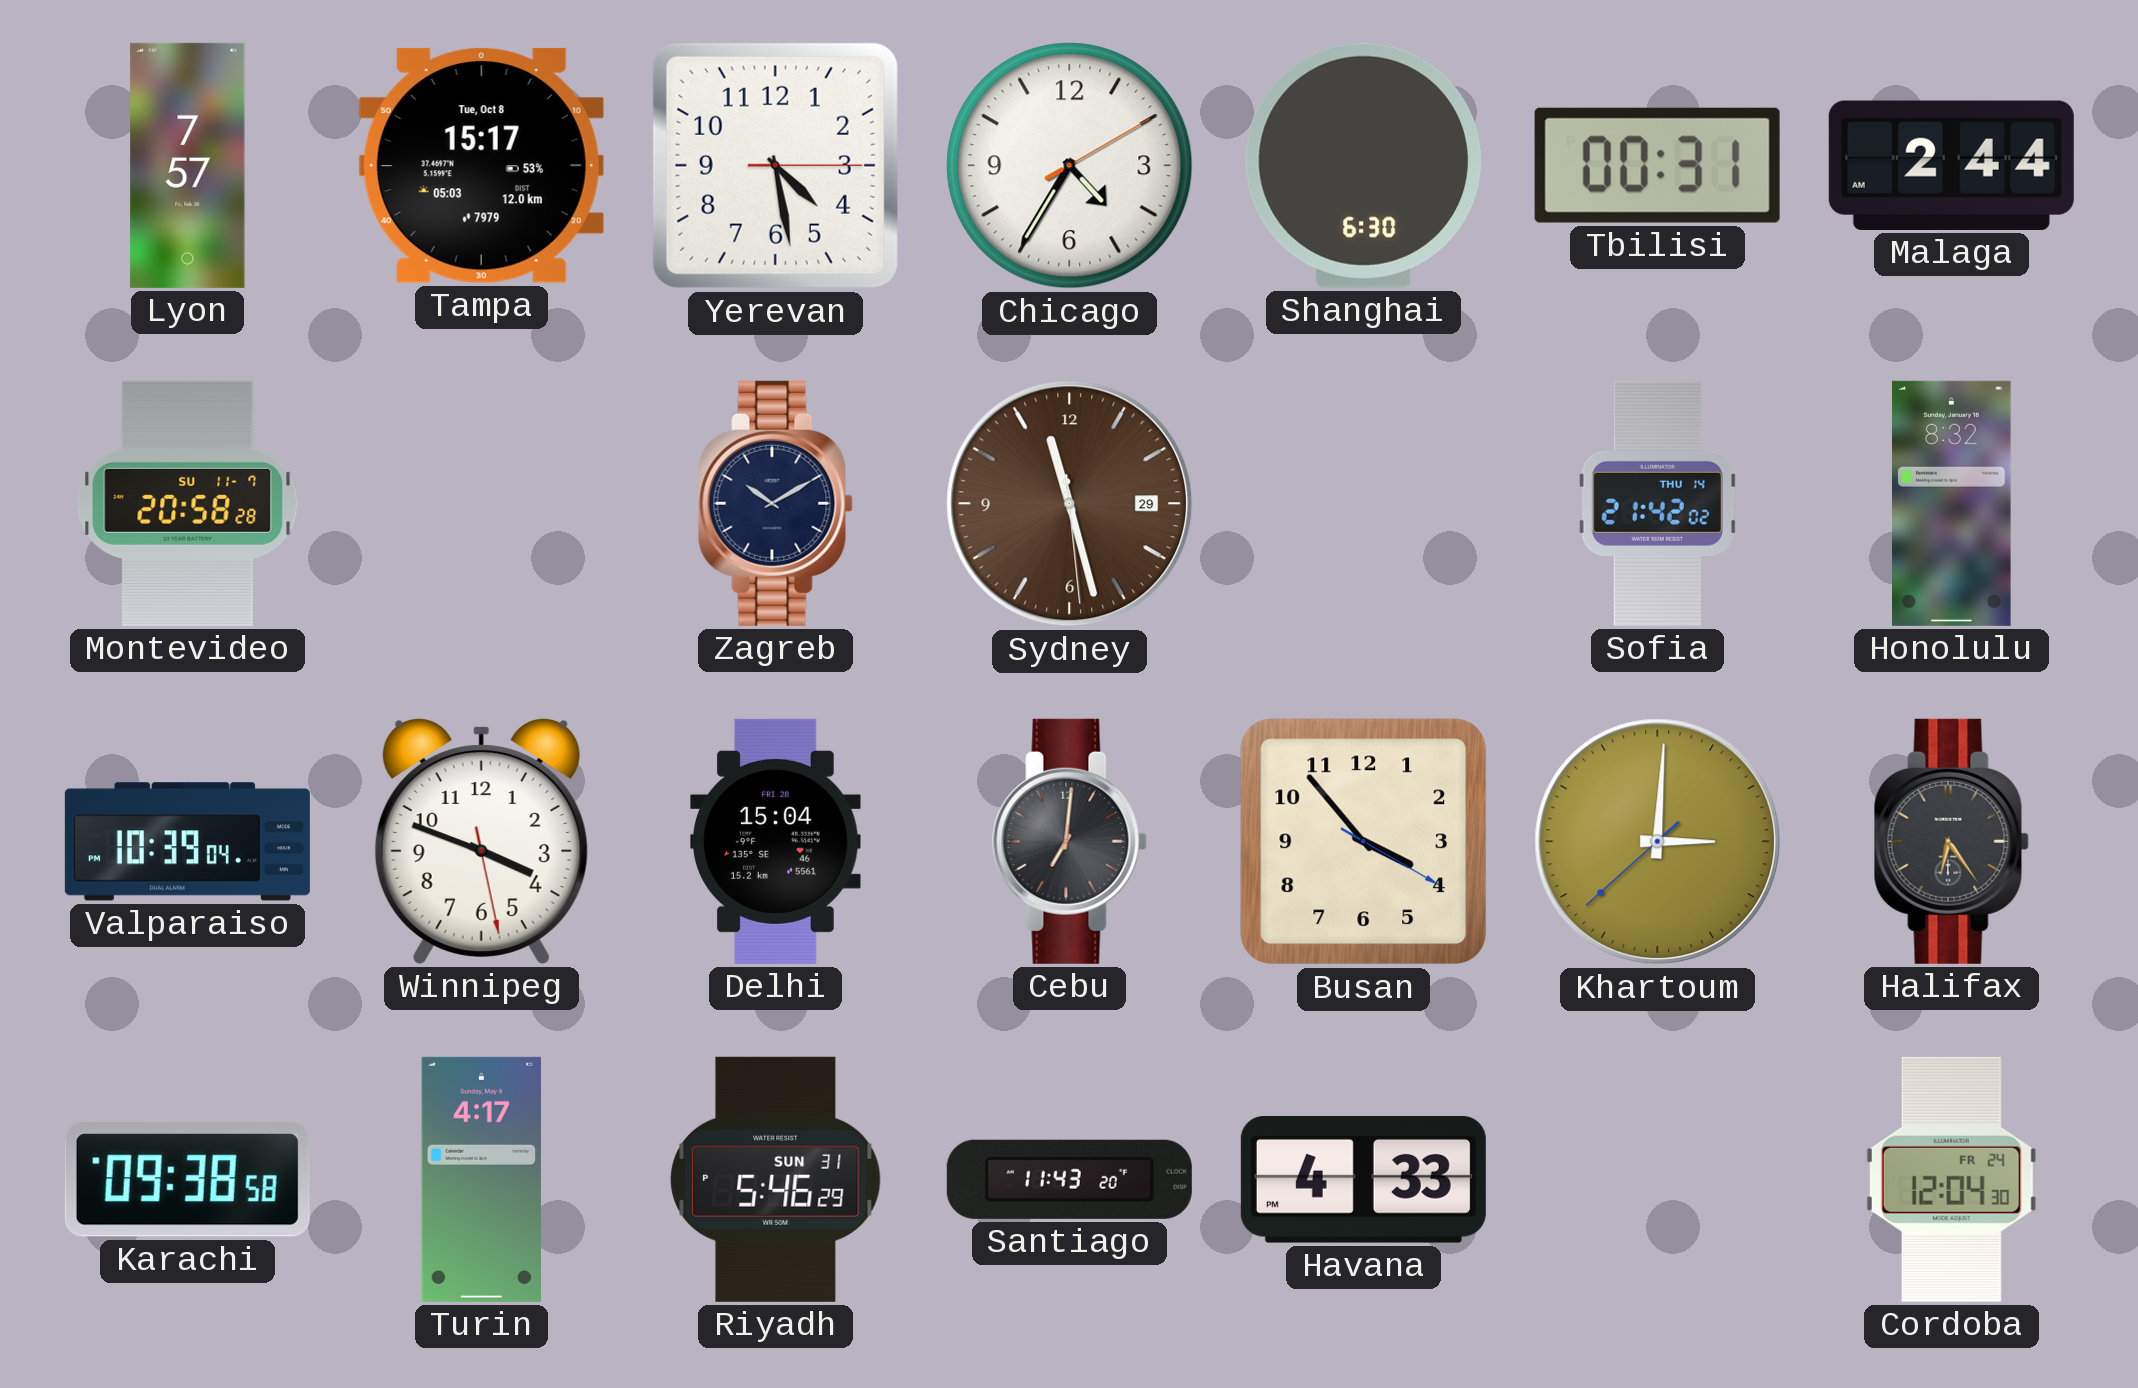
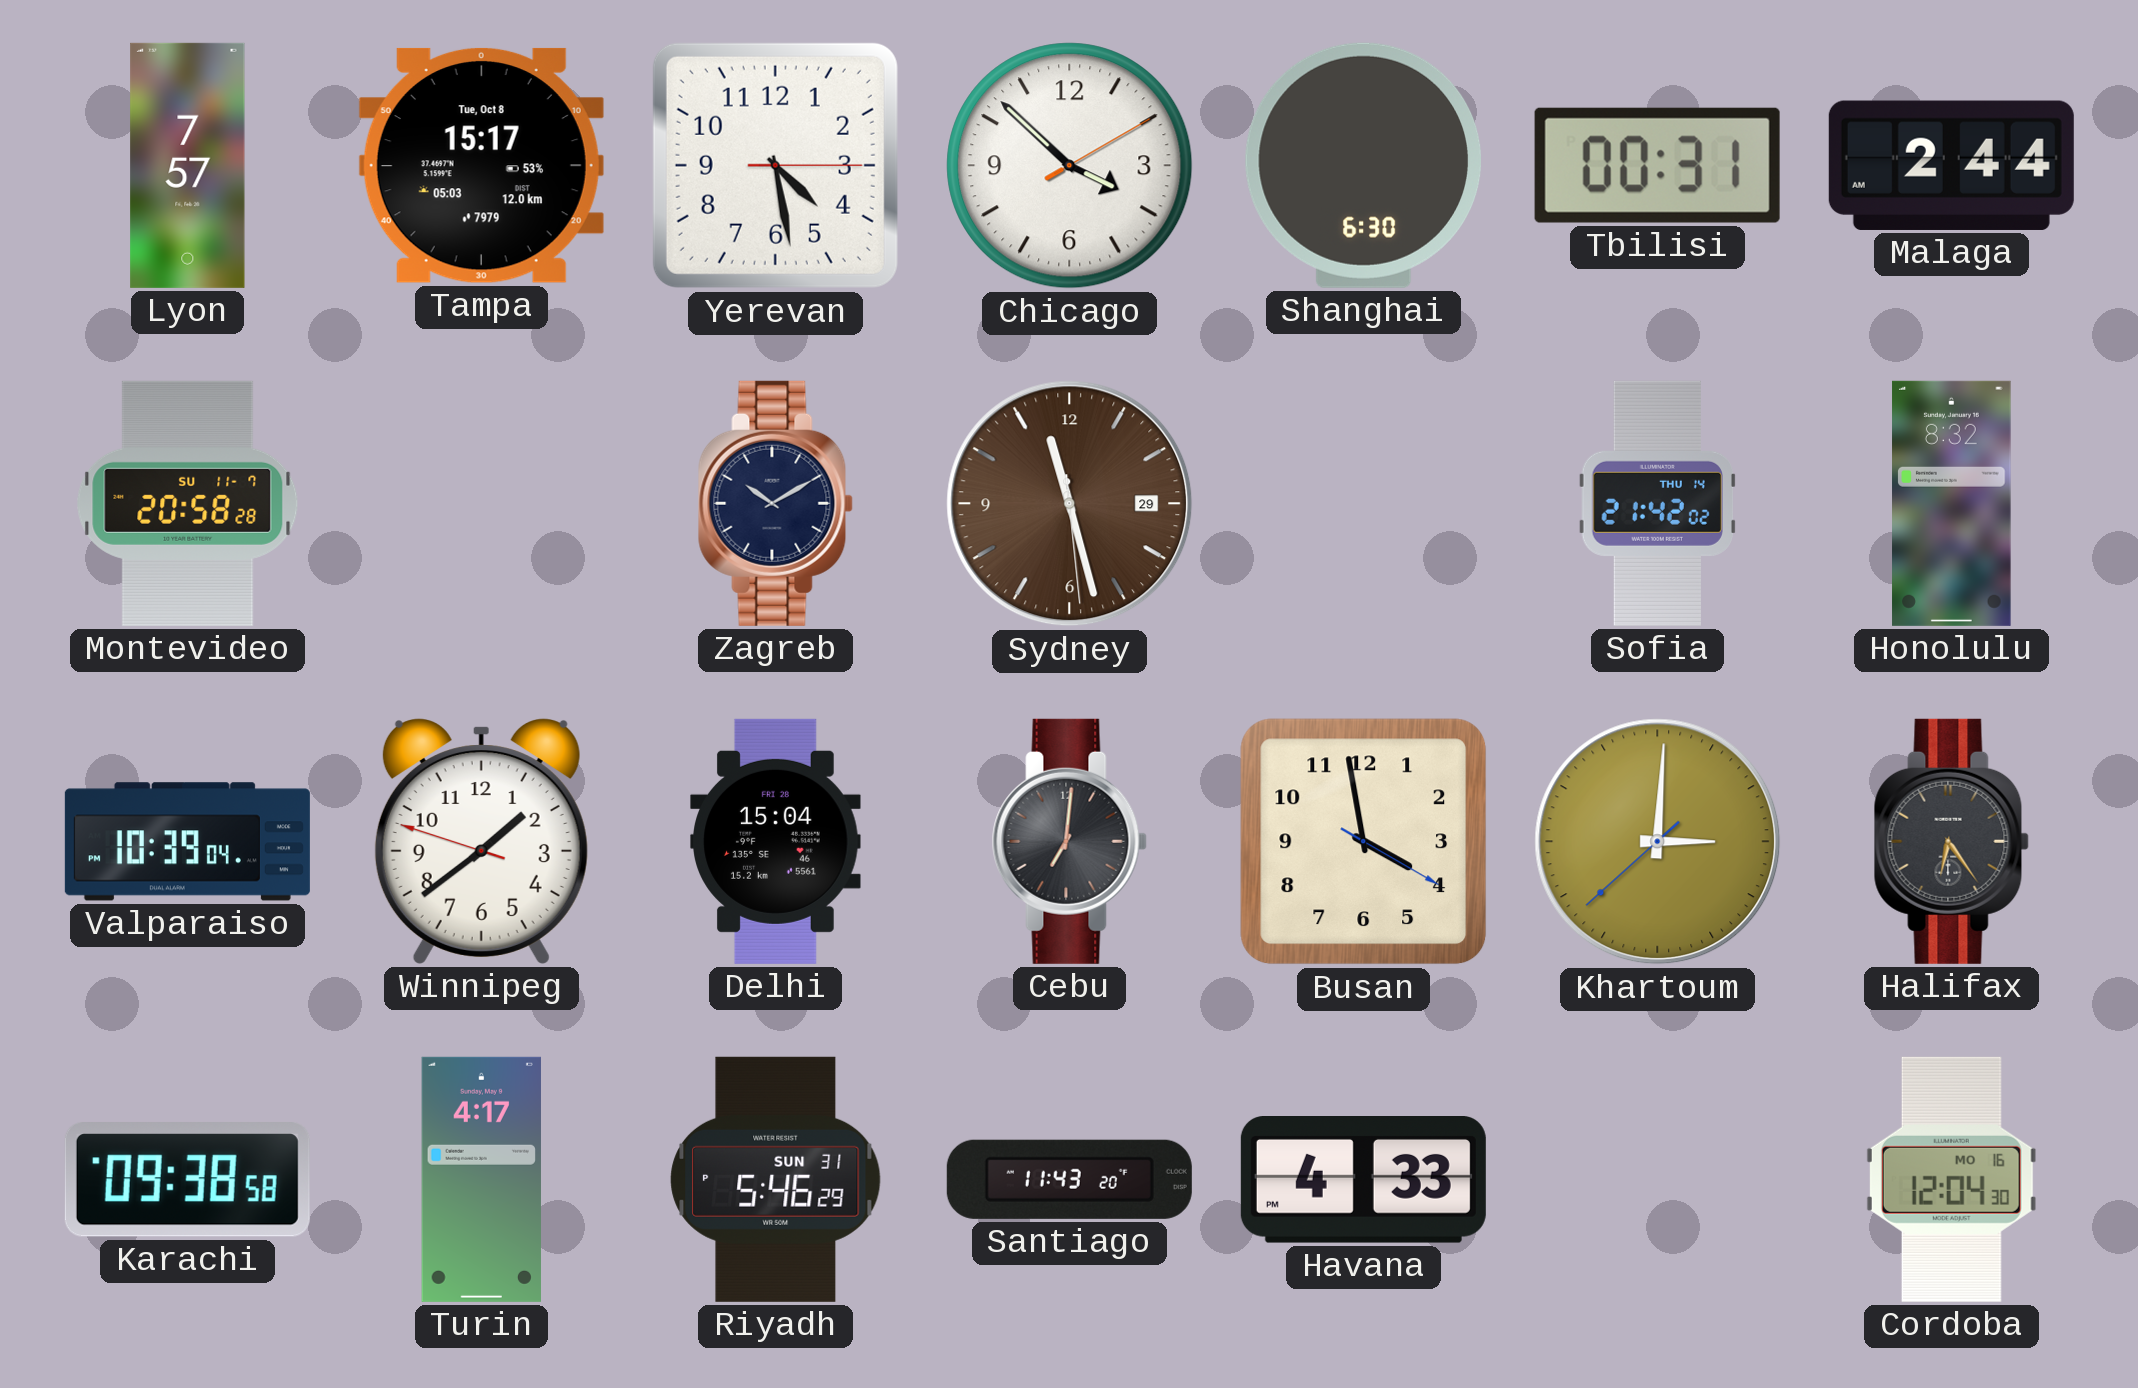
Chicago: 4:35 -> 3:52
Winnipeg: 3:48 -> 1:38
Busan: 3:53 -> 3:58
Cordoba date: FR 24 -> MO 16
